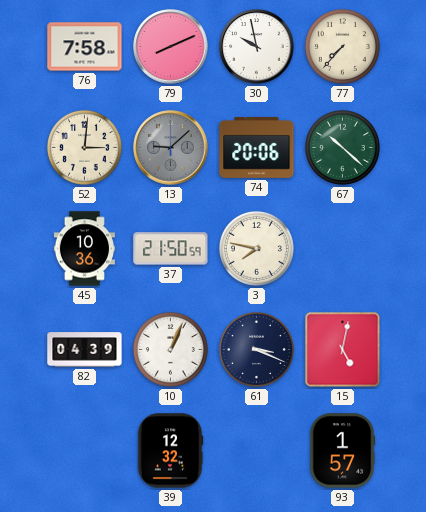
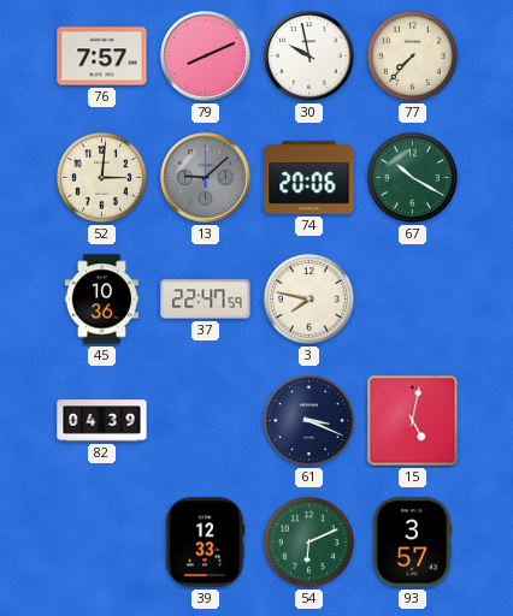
76: 7:58 -> 7:57
67: 10:22 -> 10:20
37: 21:50 -> 22:47
10: 1:04 -> none
39: 12:32 -> 12:33
54: none -> 6:11
93: 1:57 -> 3:57
